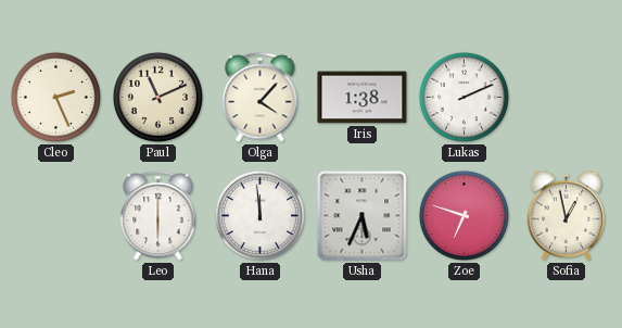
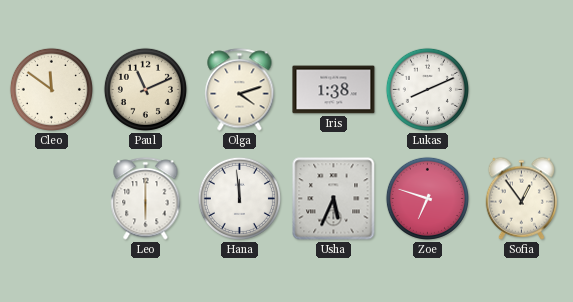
Cleo: 2:26 -> 11:51
Olga: 4:07 -> 4:12
Lukas: 2:11 -> 8:11
Sofia: 12:58 -> 12:54
